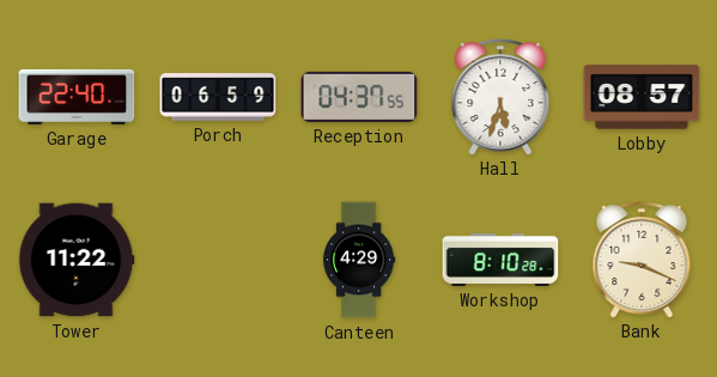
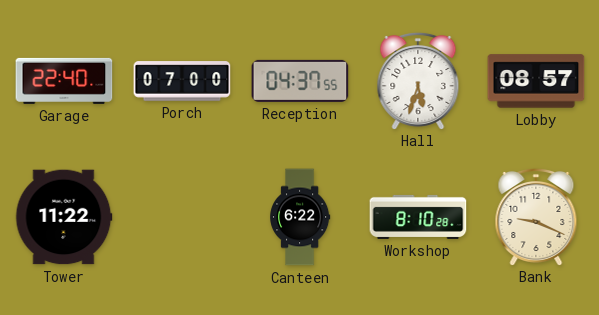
Porch: 06:59 -> 07:00
Canteen: 4:29 -> 6:22
